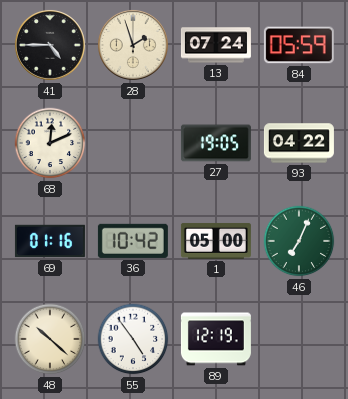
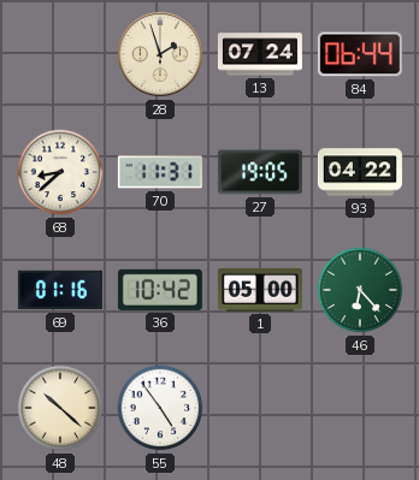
41: 4:45 -> none
84: 05:59 -> 06:44
68: 12:11 -> 8:38
70: none -> 11:31
46: 7:04 -> 6:23
89: 12:19 -> none
